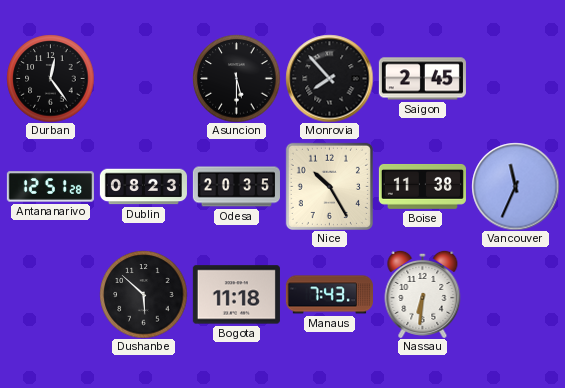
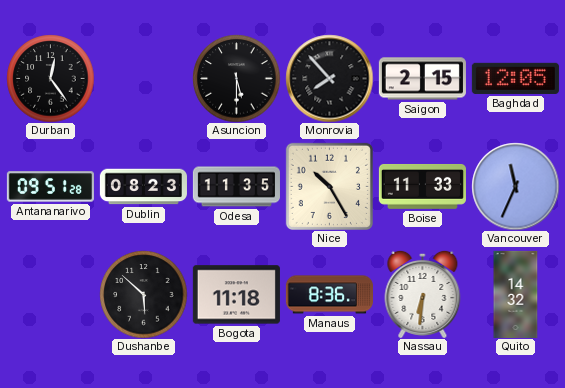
Saigon: 2:45 -> 2:15
Baghdad: none -> 12:05
Antananarivo: 12:51 -> 09:51
Odesa: 20:35 -> 11:35
Boise: 11:38 -> 11:33
Manaus: 7:43 -> 8:36
Quito: none -> 14:32
